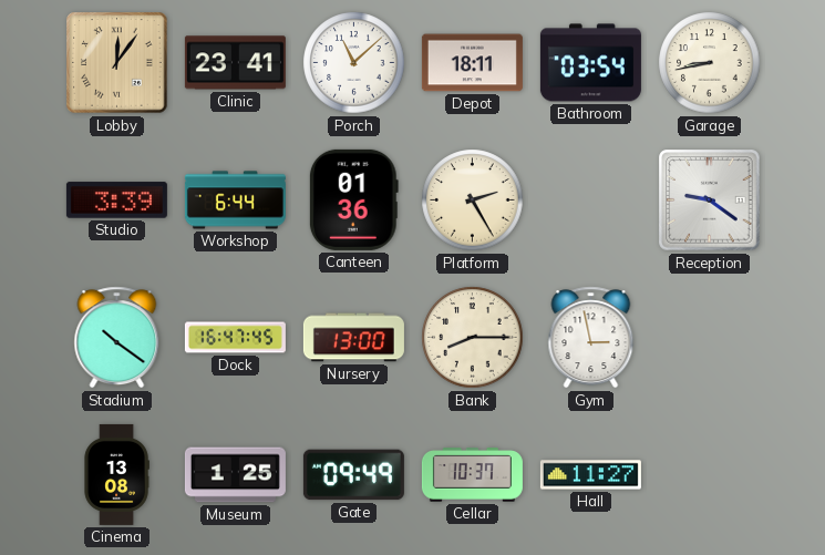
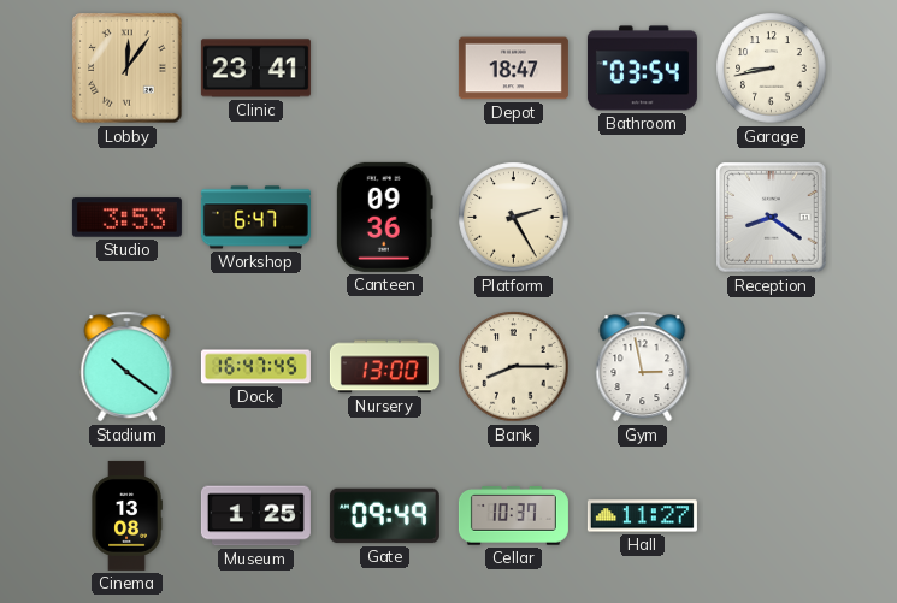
Porch: 11:08 -> none
Depot: 18:11 -> 18:47
Studio: 3:39 -> 3:53
Workshop: 6:44 -> 6:47
Canteen: 01:36 -> 09:36
Reception: 9:21 -> 8:21
